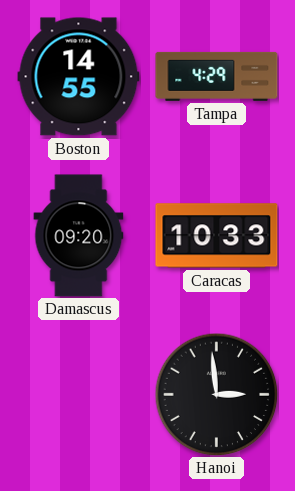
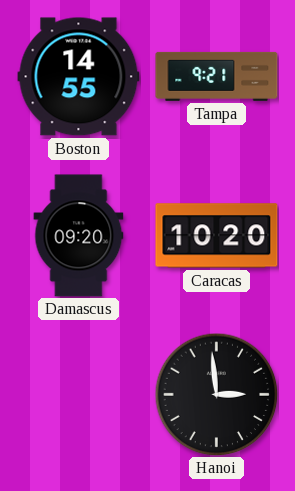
Tampa: 4:29 -> 9:21
Caracas: 10:33 -> 10:20
